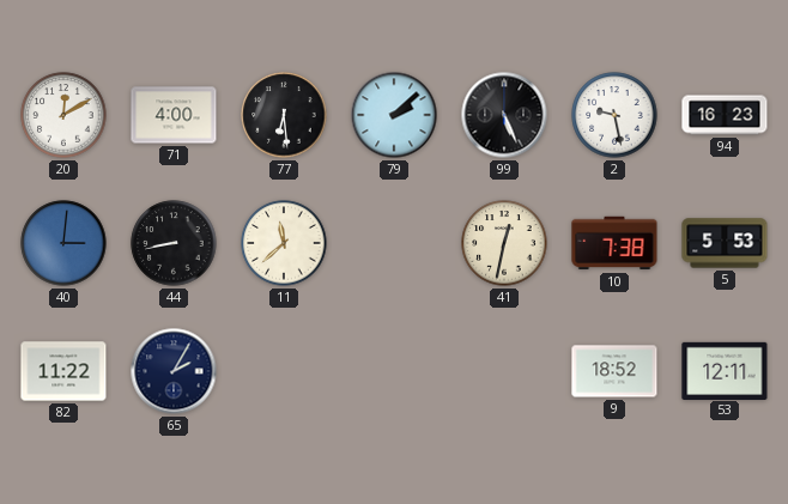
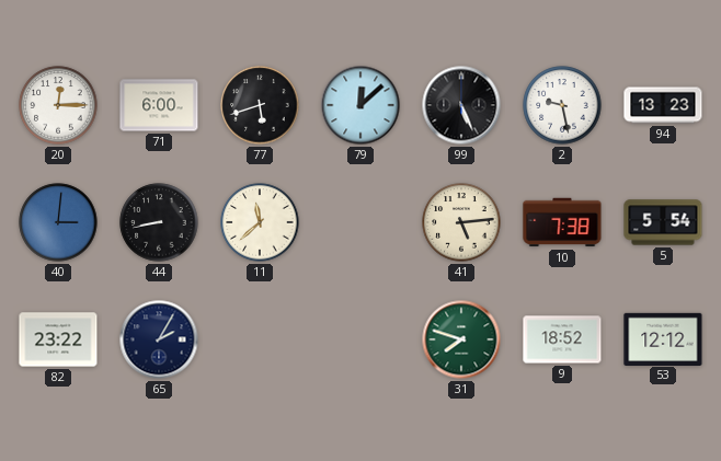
20: 12:10 -> 12:15
71: 4:00 -> 6:00
77: 6:29 -> 5:42
79: 2:08 -> 12:08
94: 16:23 -> 13:23
41: 12:32 -> 5:14
5: 5:53 -> 5:54
82: 11:22 -> 23:22
31: none -> 7:48
53: 12:11 -> 12:12
